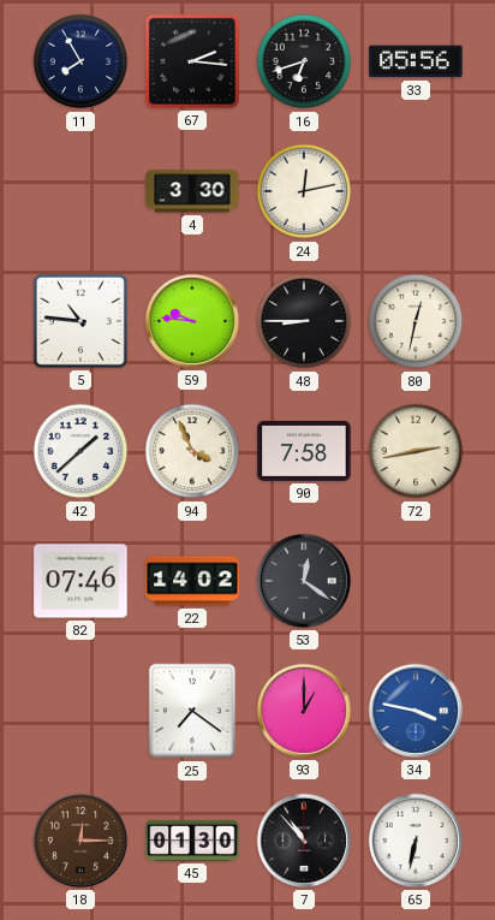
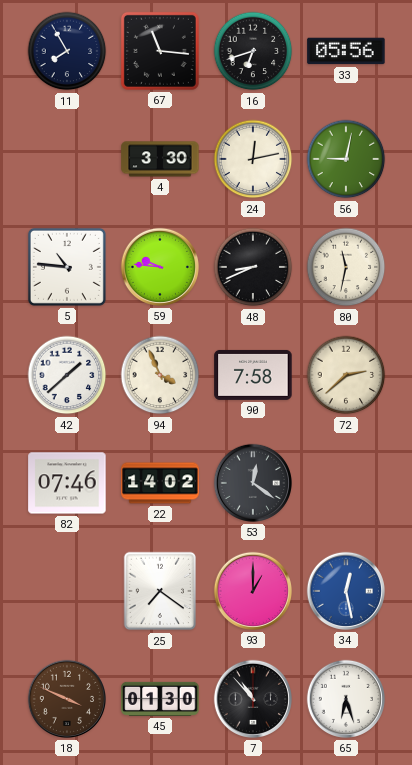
67: 2:16 -> 11:16
56: none -> 9:02
48: 8:45 -> 8:41
80: 12:32 -> 11:32
72: 2:43 -> 2:38
34: 3:47 -> 12:28
18: 12:15 -> 3:49
65: 6:32 -> 6:27
